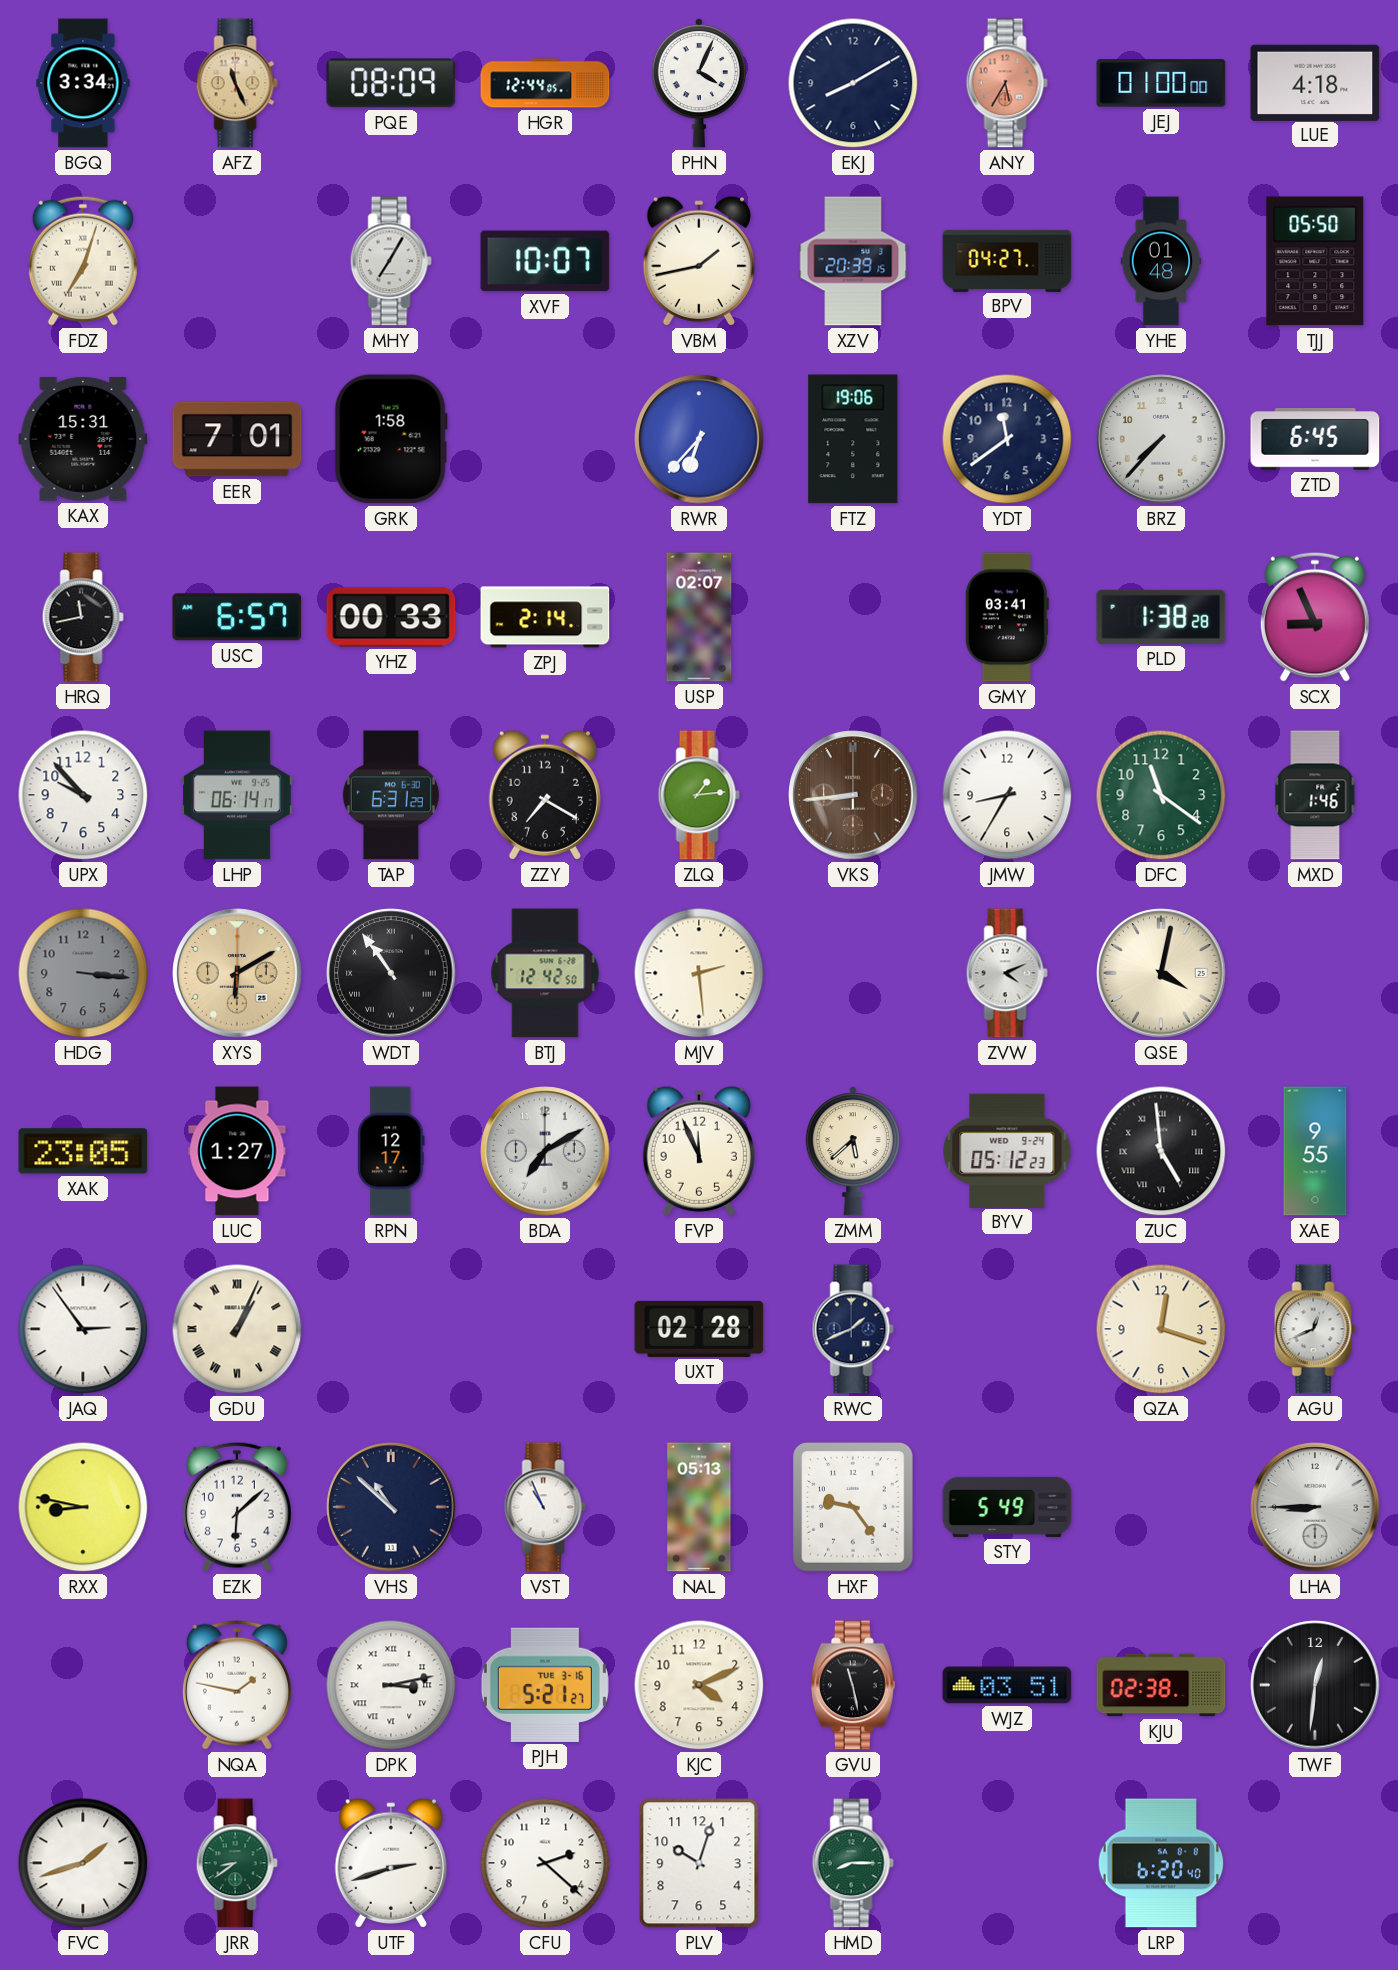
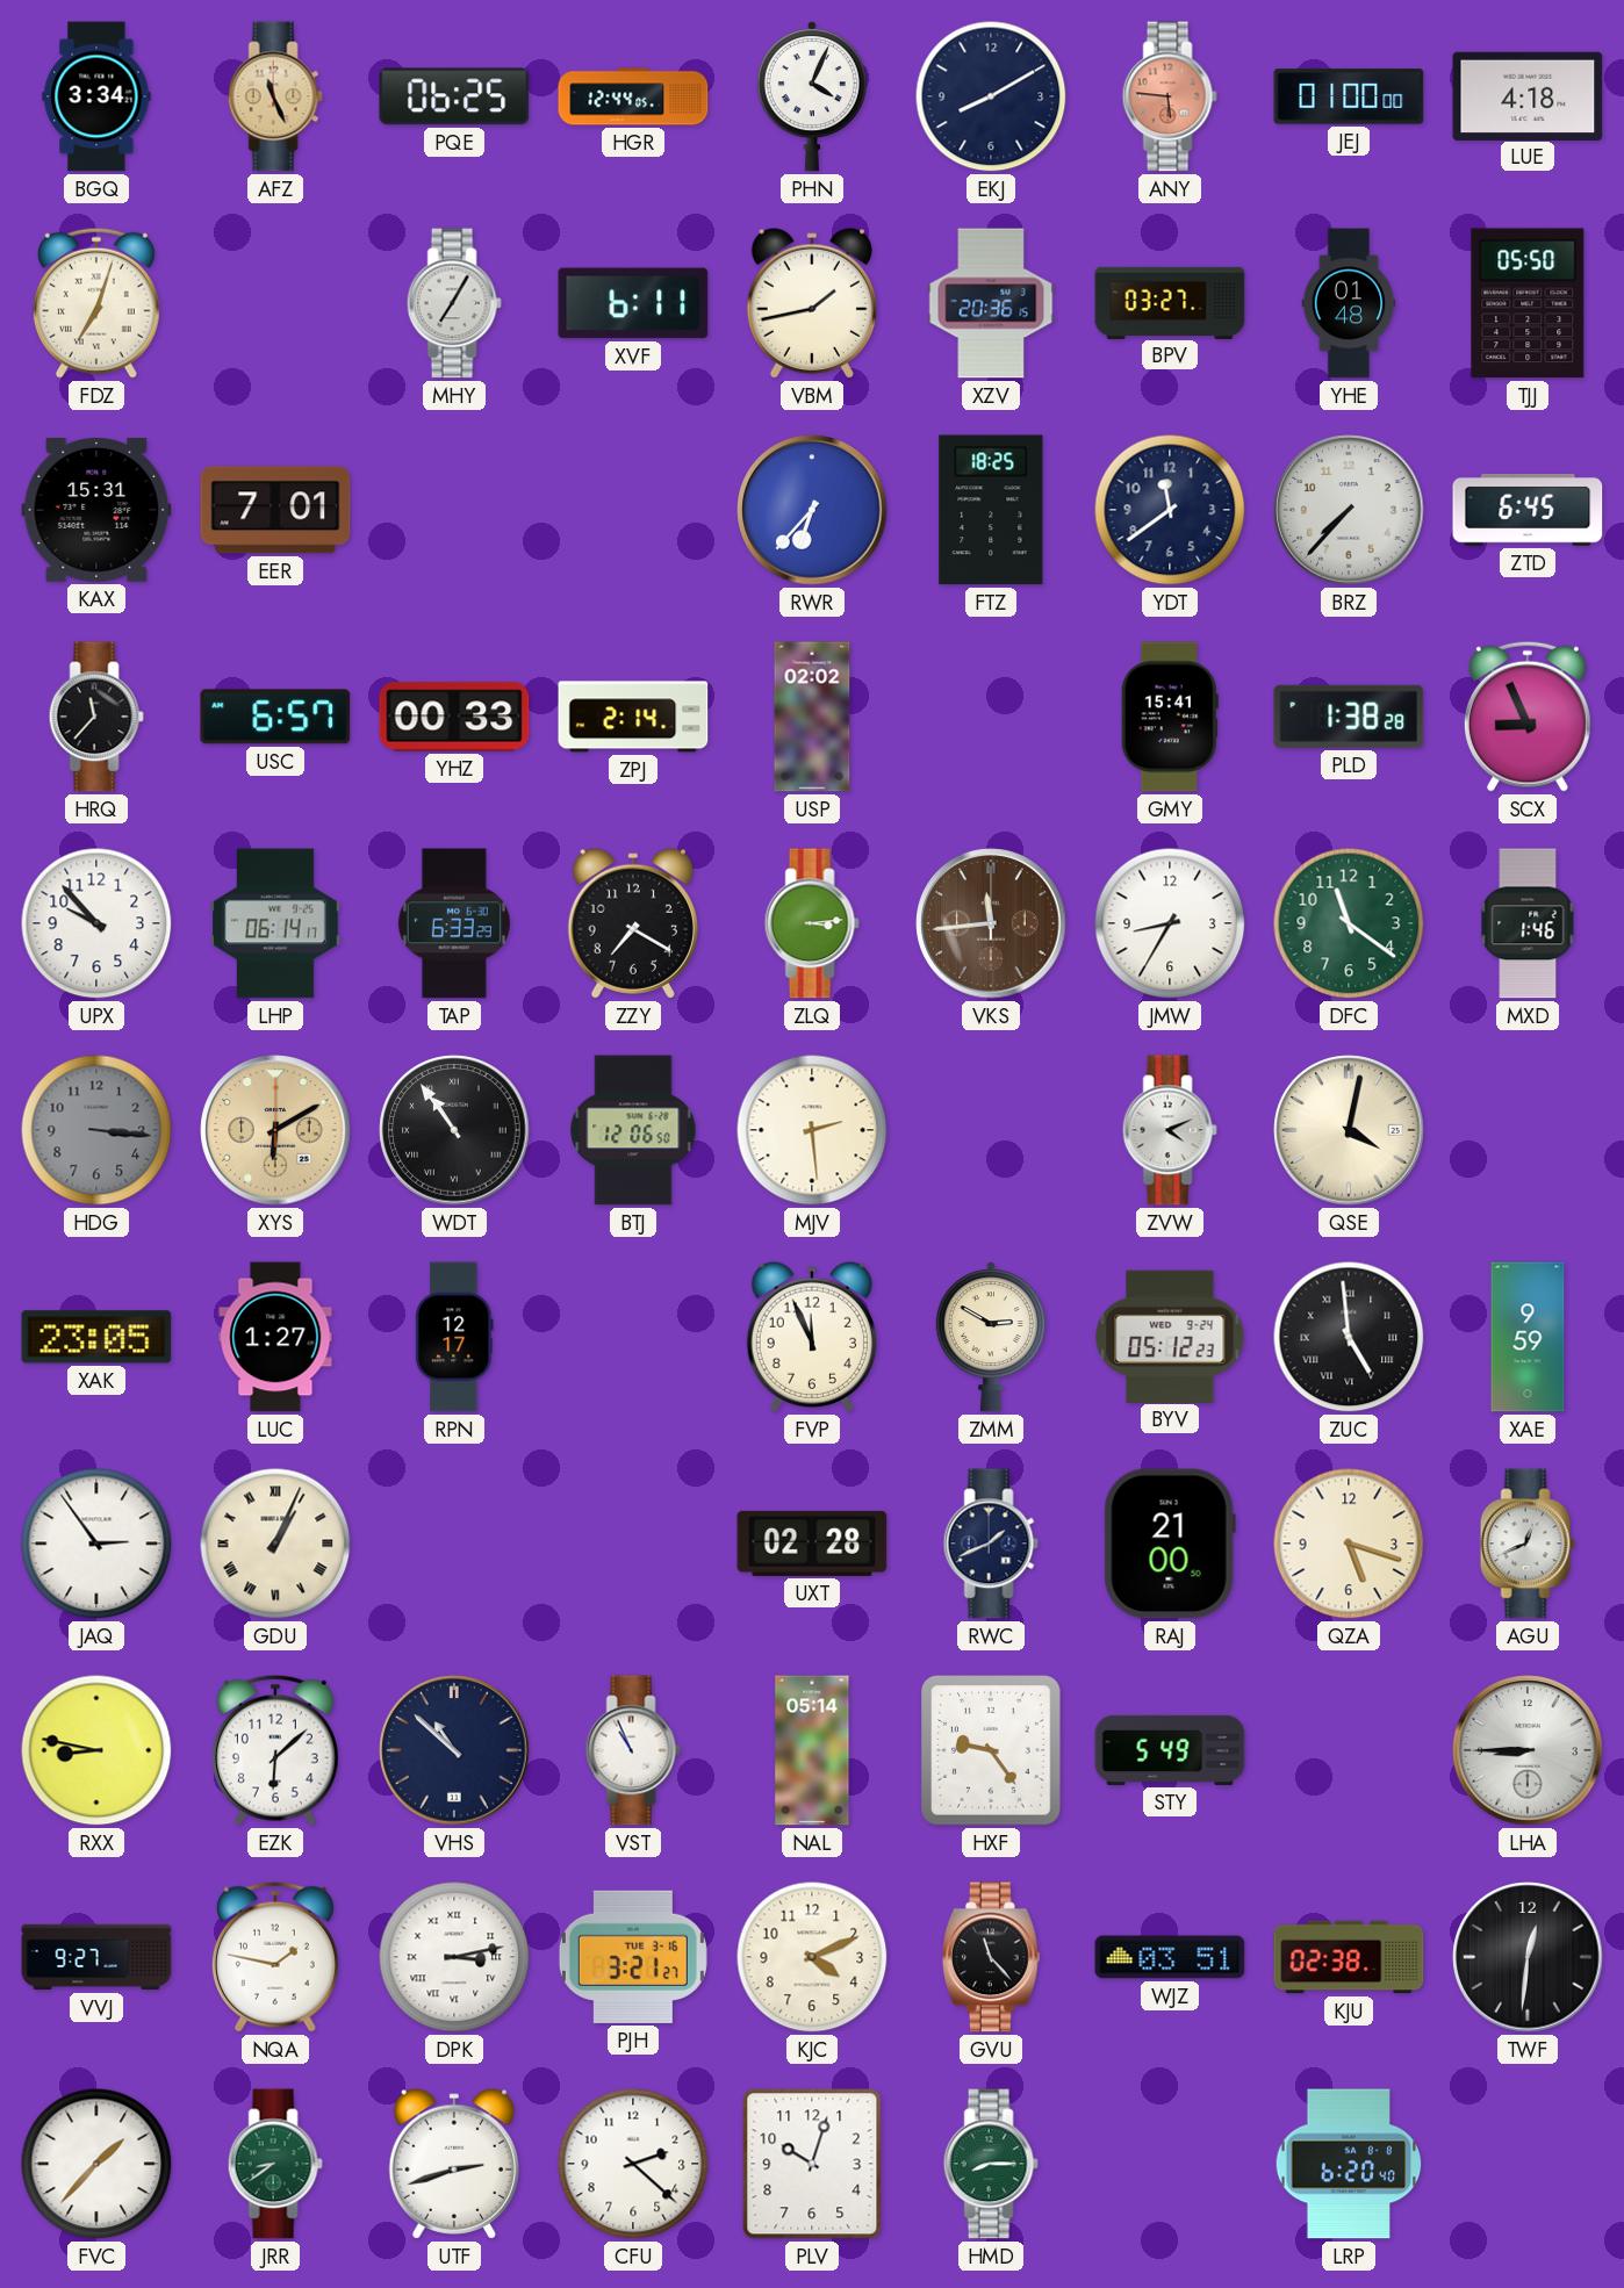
PQE: 08:09 -> 06:25
ANY: 5:35 -> 5:46
XVF: 10:07 -> 6:11
XZV: 20:39 -> 20:36
BPV: 04:27 -> 03:27
GRK: 1:58 -> none
FTZ: 19:06 -> 18:25
HRQ: 11:43 -> 11:37
USP: 02:07 -> 02:02
GMY: 03:41 -> 15:41
TAP: 6:31 -> 6:33
ZLQ: 1:14 -> 3:14
VKS: 8:44 -> 11:44
BTJ: 12:42 -> 12:06
BDA: 7:10 -> none
ZMM: 5:38 -> 2:50
XAE: 9:55 -> 9:59
RAJ: none -> 21:00
QZA: 12:18 -> 5:18
NAL: 05:13 -> 05:14
VVJ: none -> 9:27
PJH: 5:21 -> 3:21
GVU: 11:28 -> 11:23
FVC: 1:42 -> 1:37
